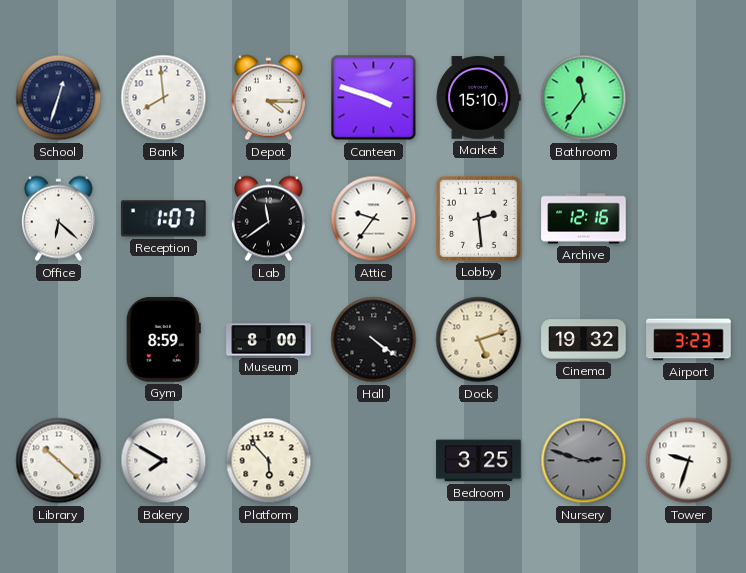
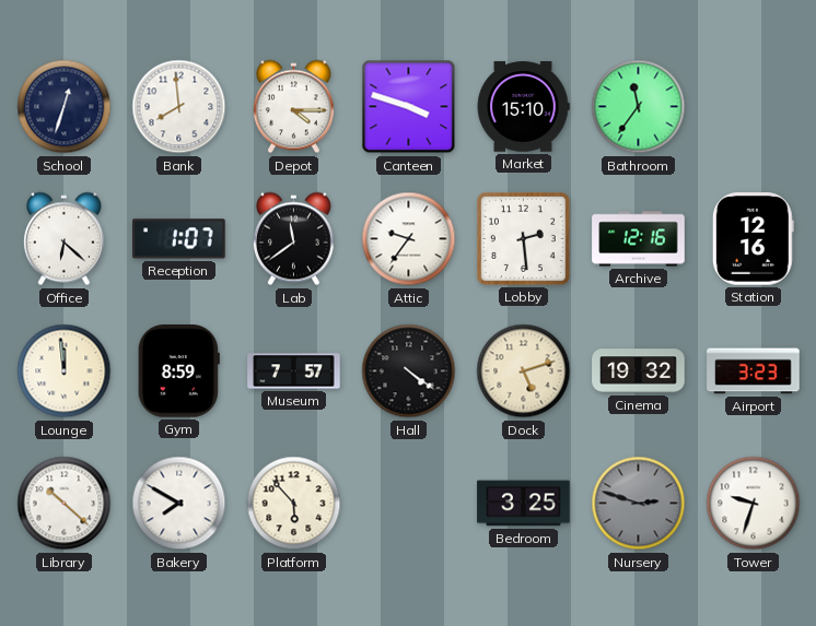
Station: none -> 12:16
Lounge: none -> 11:59
Museum: 8:00 -> 7:57
